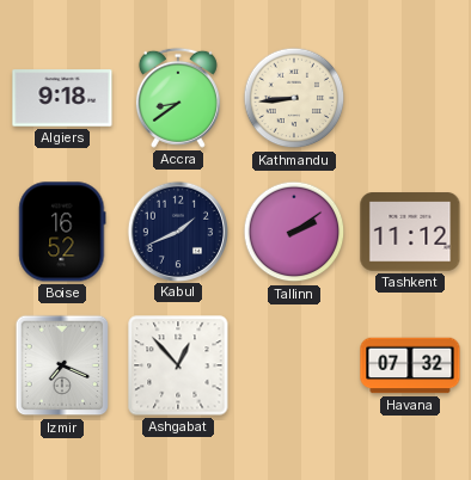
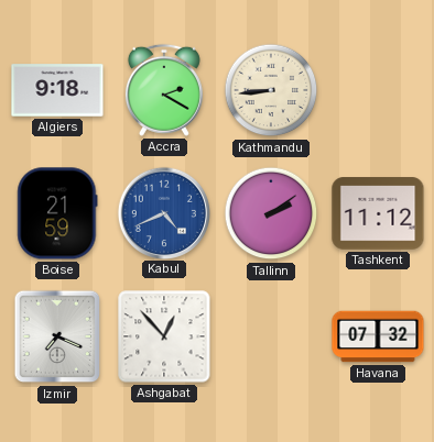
Accra: 8:39 -> 2:20
Boise: 16:52 -> 21:59
Kabul: 1:41 -> 4:41
Kabul dial: navy -> blue
